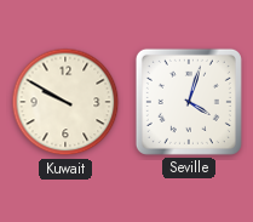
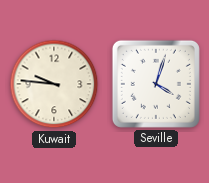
Kuwait: 9:50 -> 9:46
